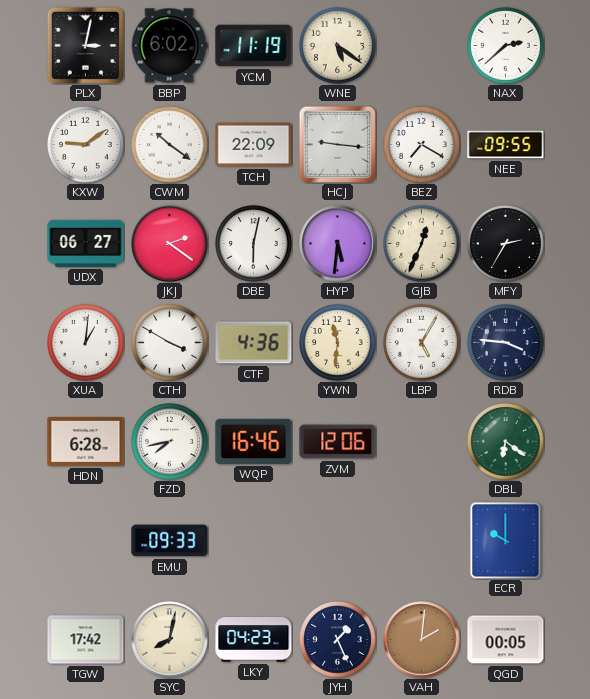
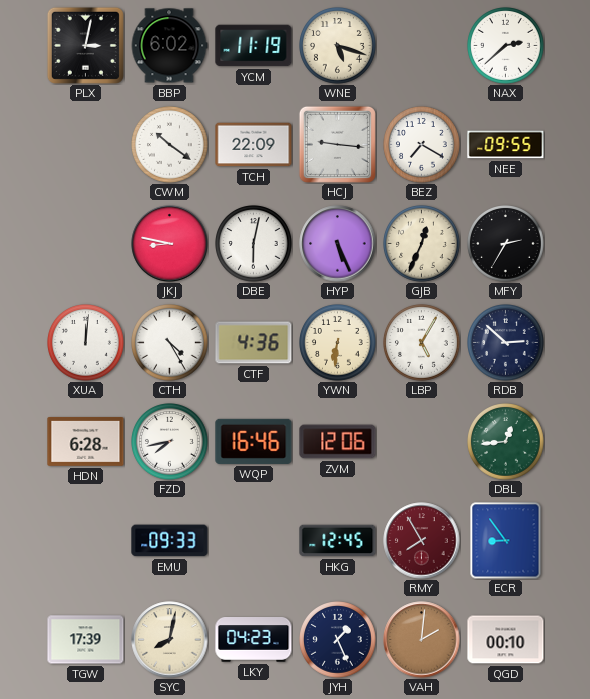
WNE: 5:21 -> 5:18
KXW: 9:09 -> none
UDX: 06:27 -> none
JKJ: 2:21 -> 8:47
HYP: 5:31 -> 5:26
XUA: 1:01 -> 12:01
CTH: 3:50 -> 4:25
YWN: 11:31 -> 6:31
RDB: 3:46 -> 2:52
DBL: 6:21 -> 12:44
HKG: none -> 12:45
RMY: none -> 7:55
ECR: 10:00 -> 8:54
TGW: 17:42 -> 17:39
QGD: 00:05 -> 00:10
